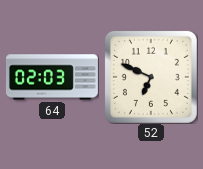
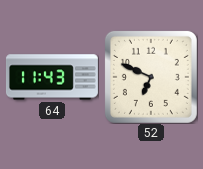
64: 02:03 -> 11:43
